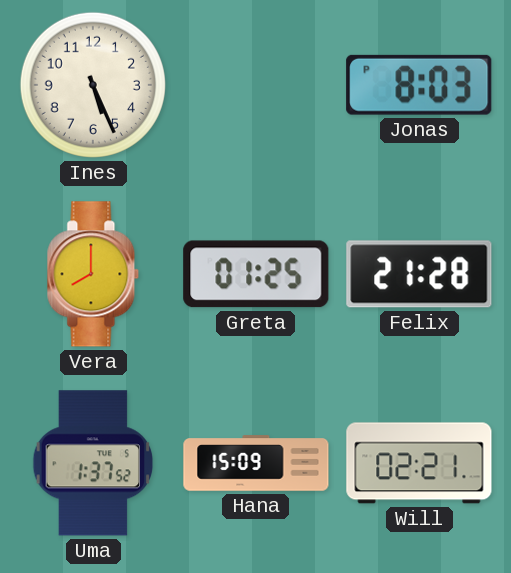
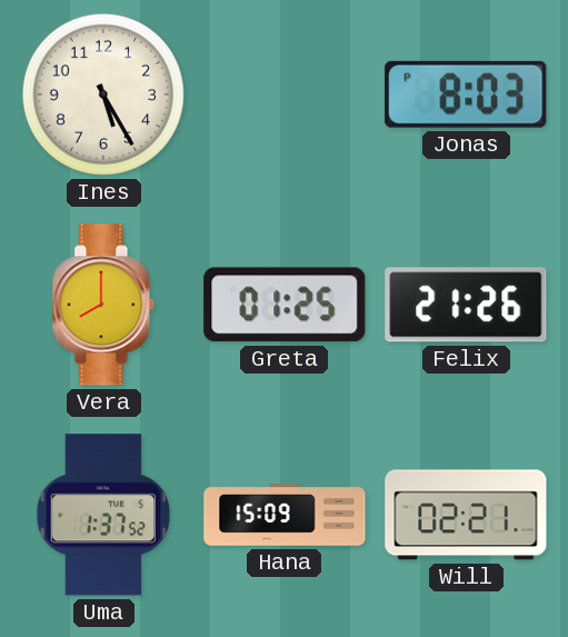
Ines: 5:26 -> 5:25
Felix: 21:28 -> 21:26
